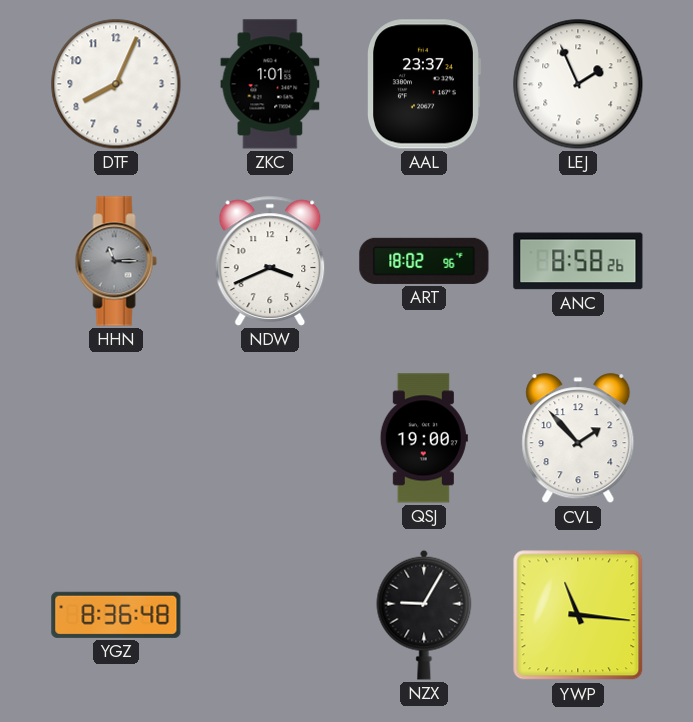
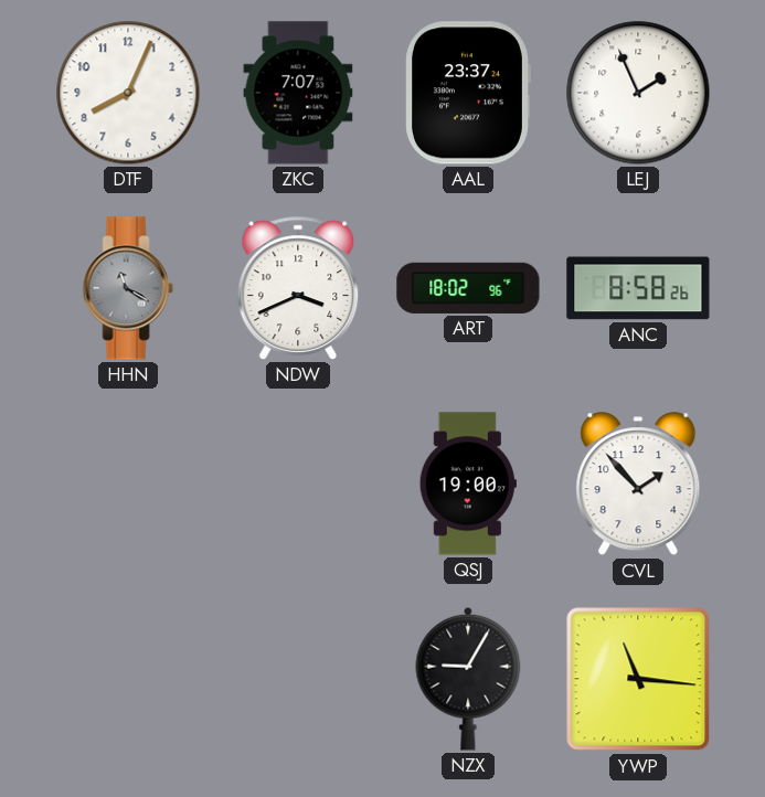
ZKC: 1:01 -> 7:07
HHN: 11:15 -> 11:20
YGZ: 8:36 -> none
